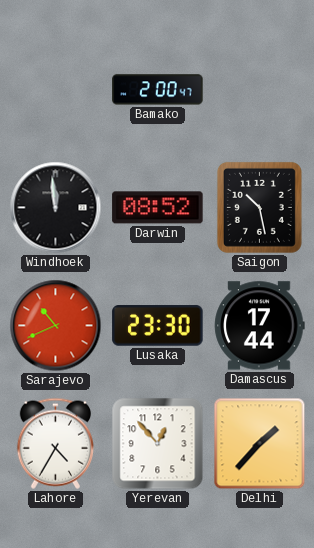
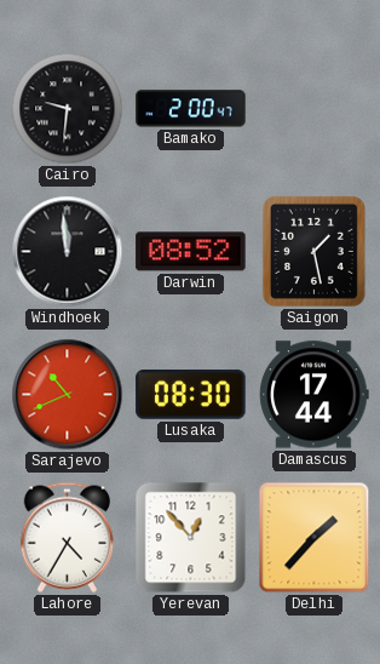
Cairo: none -> 9:31
Saigon: 10:28 -> 1:28
Lusaka: 23:30 -> 08:30
